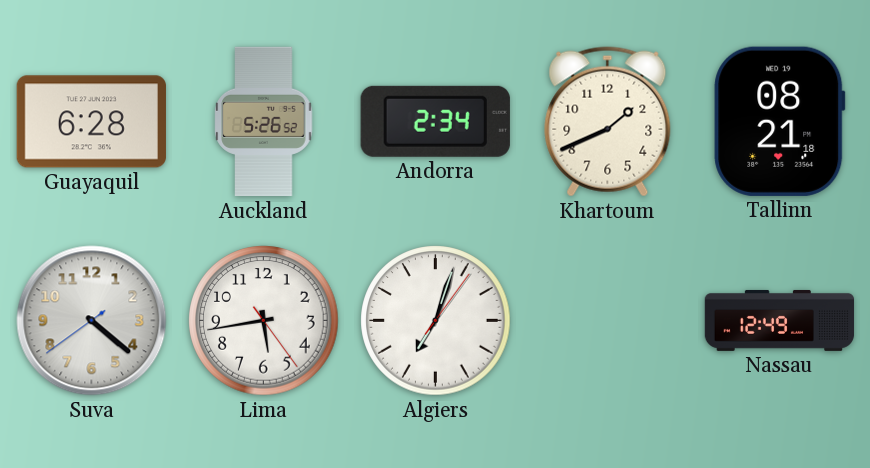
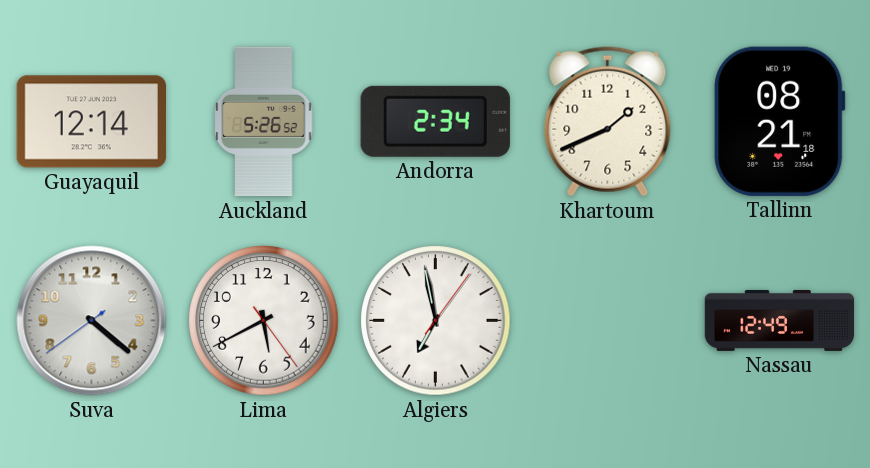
Guayaquil: 6:28 -> 12:14
Lima: 5:43 -> 5:40
Algiers: 7:03 -> 6:58
